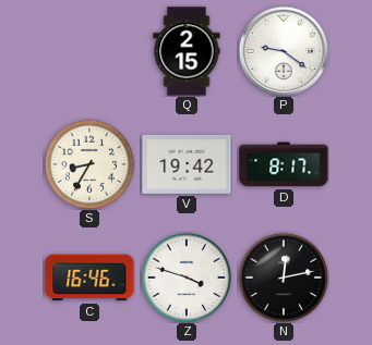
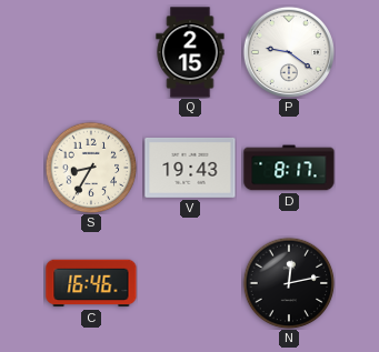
V: 19:42 -> 19:43
Z: 3:48 -> none
